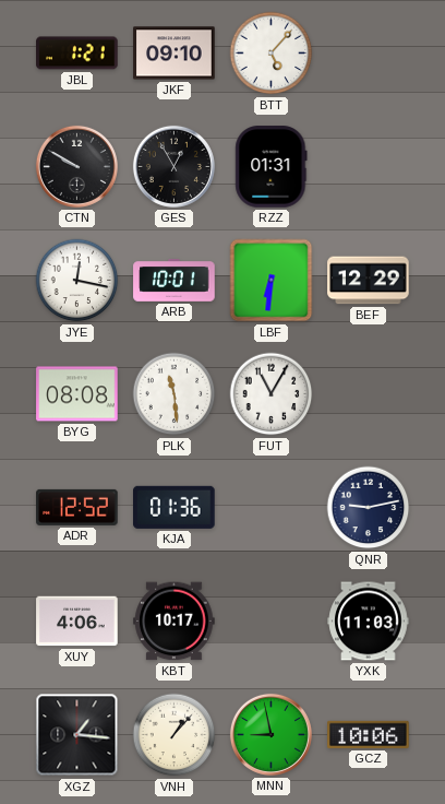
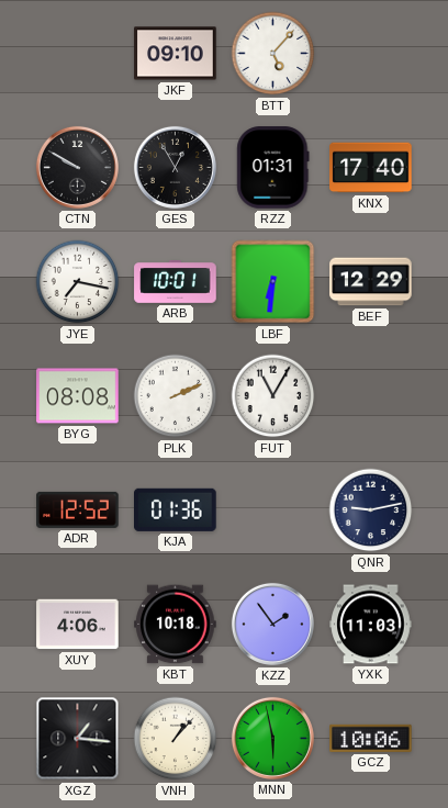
JBL: 1:21 -> none
KNX: none -> 17:40
JYE: 12:17 -> 7:17
PLK: 11:29 -> 2:11
KBT: 10:17 -> 10:18
KZZ: none -> 1:54
MNN: 8:58 -> 5:58
